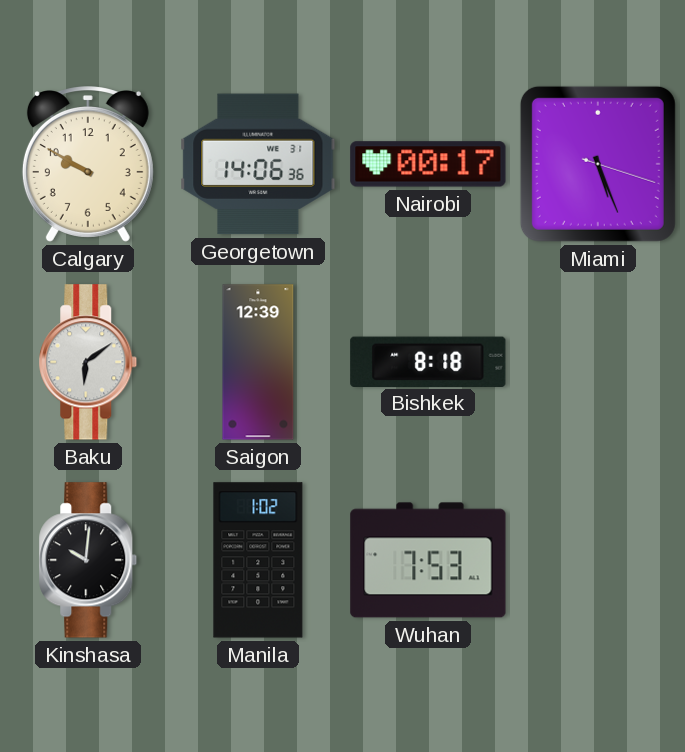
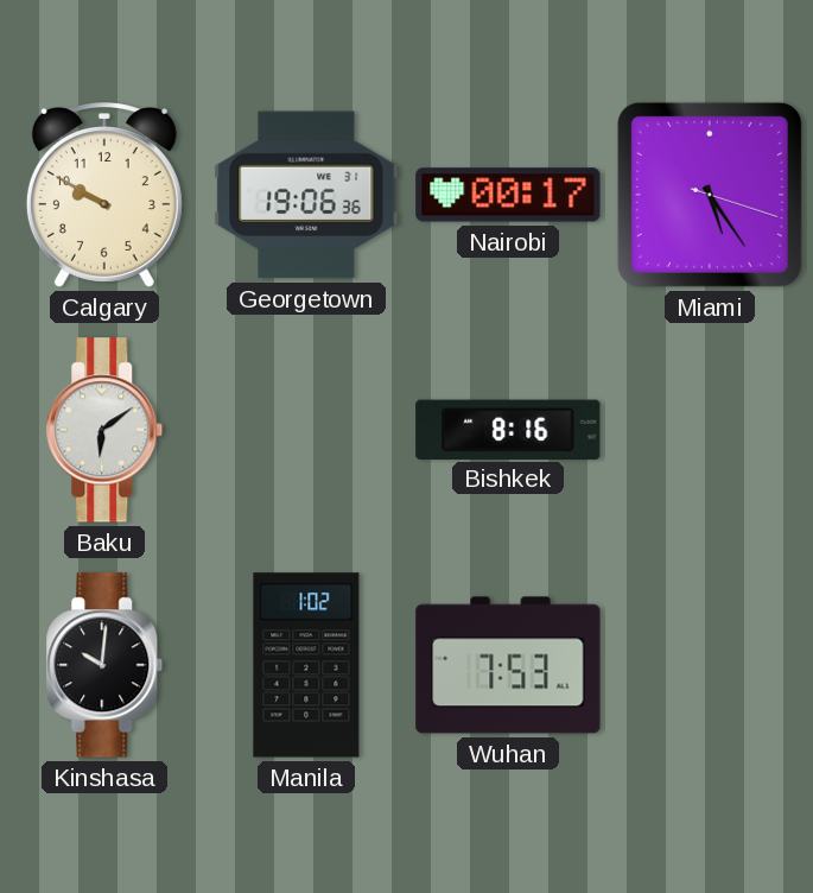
Georgetown: 14:06 -> 19:06
Miami: 5:26 -> 5:24
Saigon: 12:39 -> none
Bishkek: 8:18 -> 8:16
